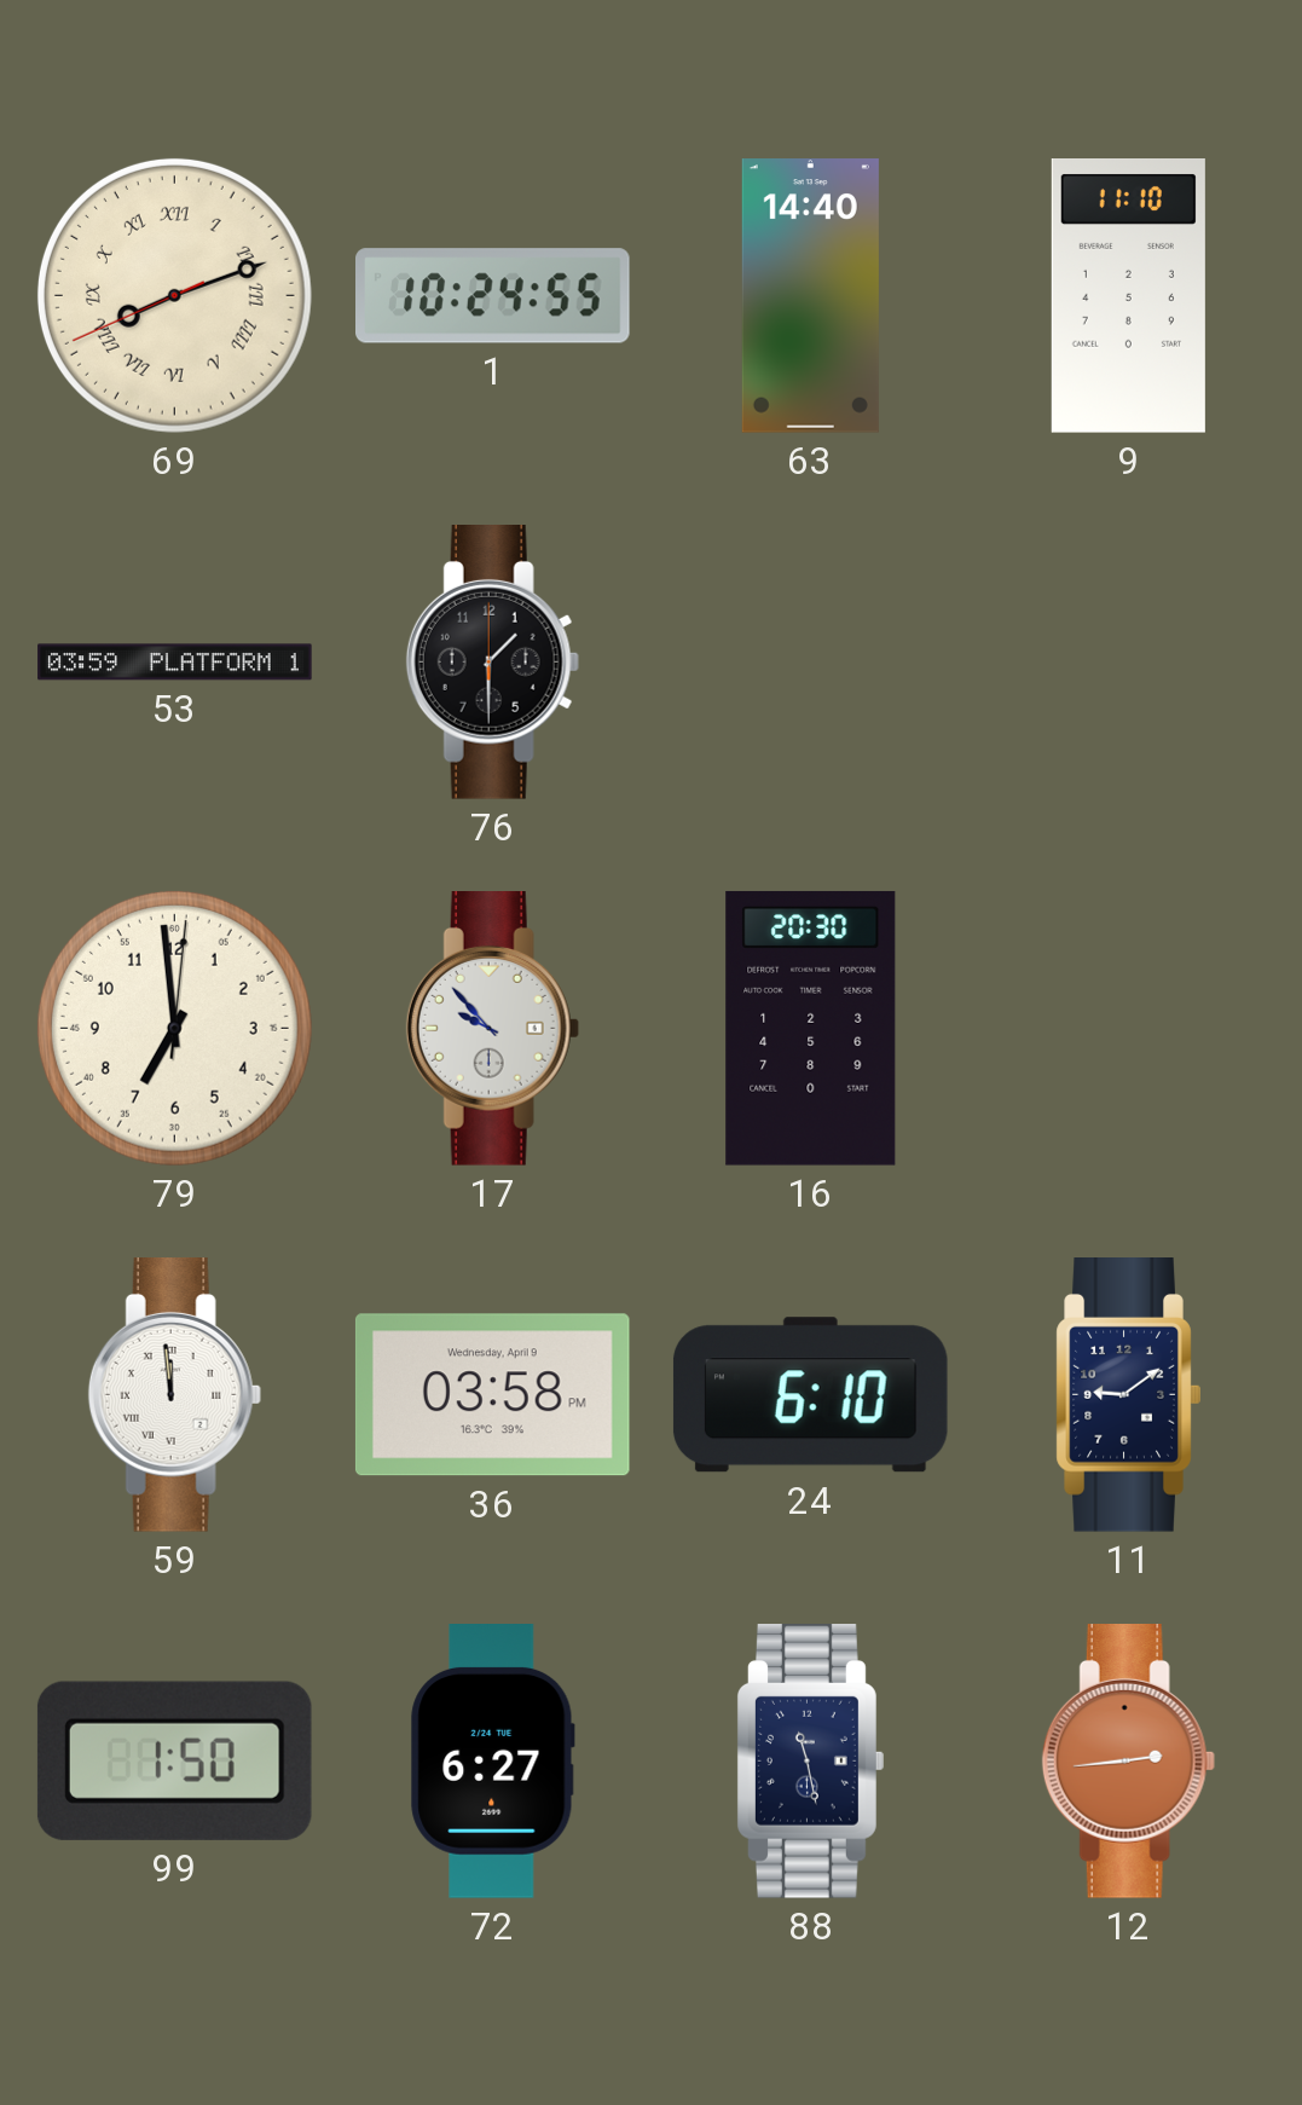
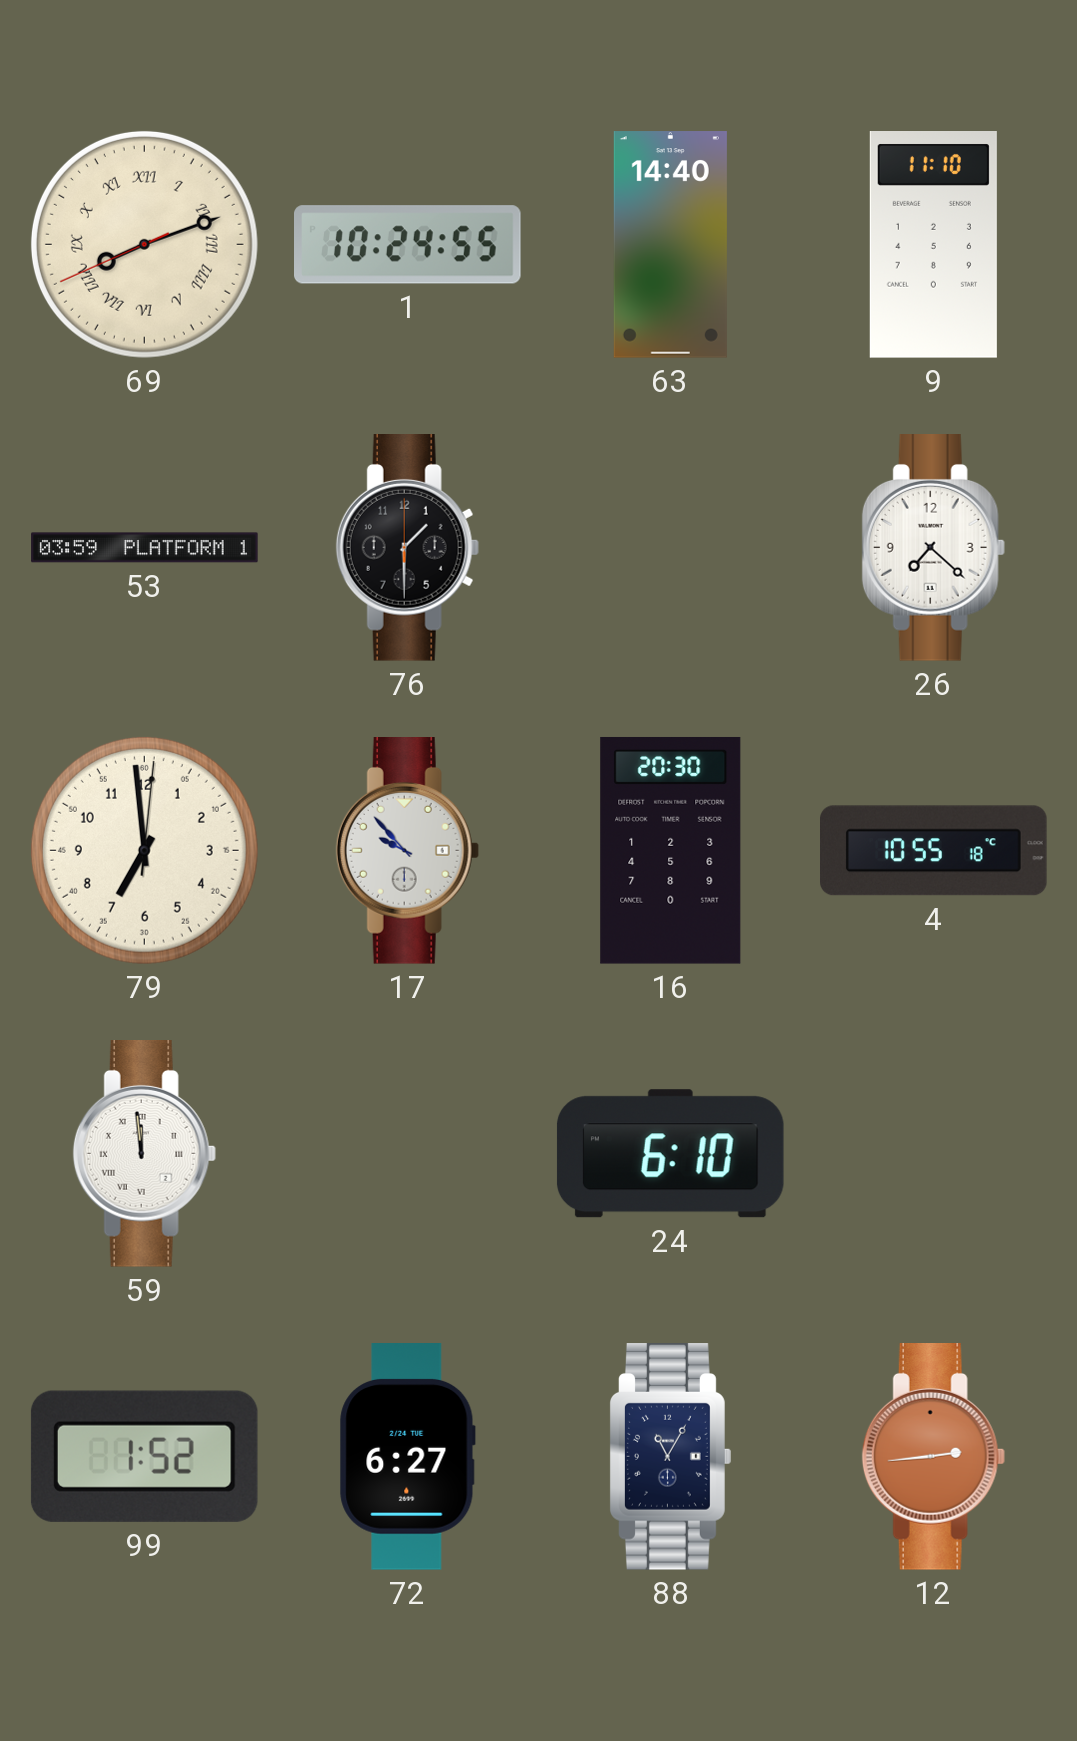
26: none -> 7:22
4: none -> 10:55
36: 03:58 -> none
11: 9:09 -> none
99: 1:50 -> 1:52
88: 11:28 -> 11:05
